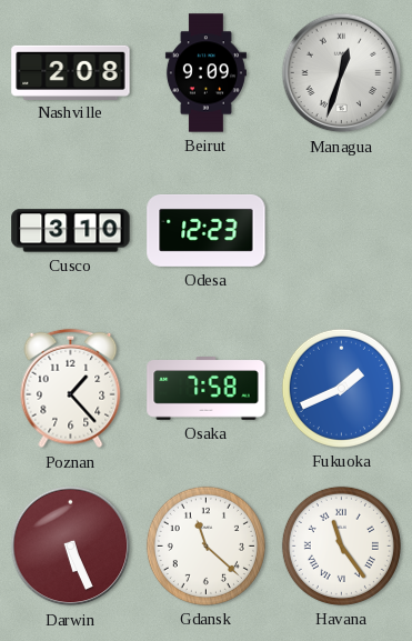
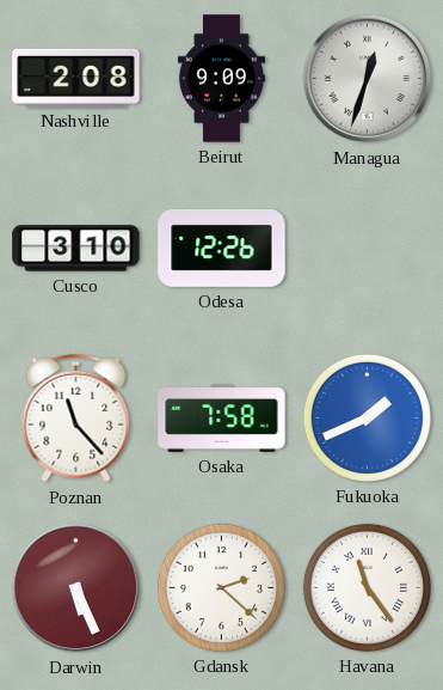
Odesa: 12:23 -> 12:26
Poznan: 1:23 -> 11:23
Gdansk: 11:22 -> 2:22
